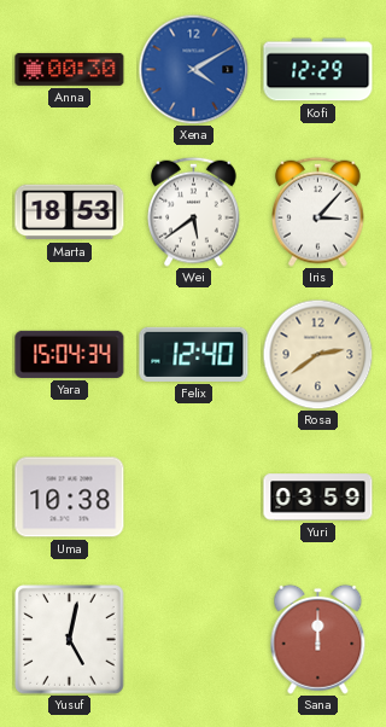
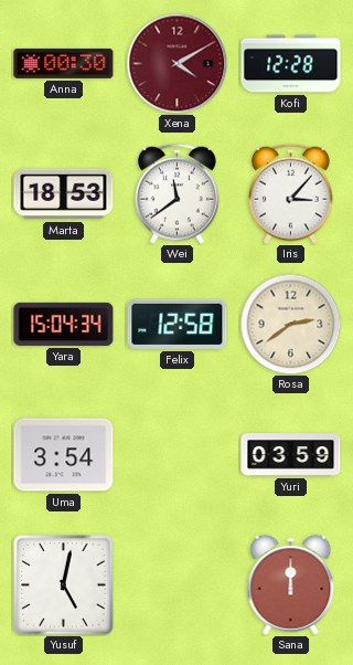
Xena dial: blue -> burgundy
Kofi: 12:29 -> 12:28
Wei: 5:39 -> 11:39
Felix: 12:40 -> 12:58
Uma: 10:38 -> 3:54
